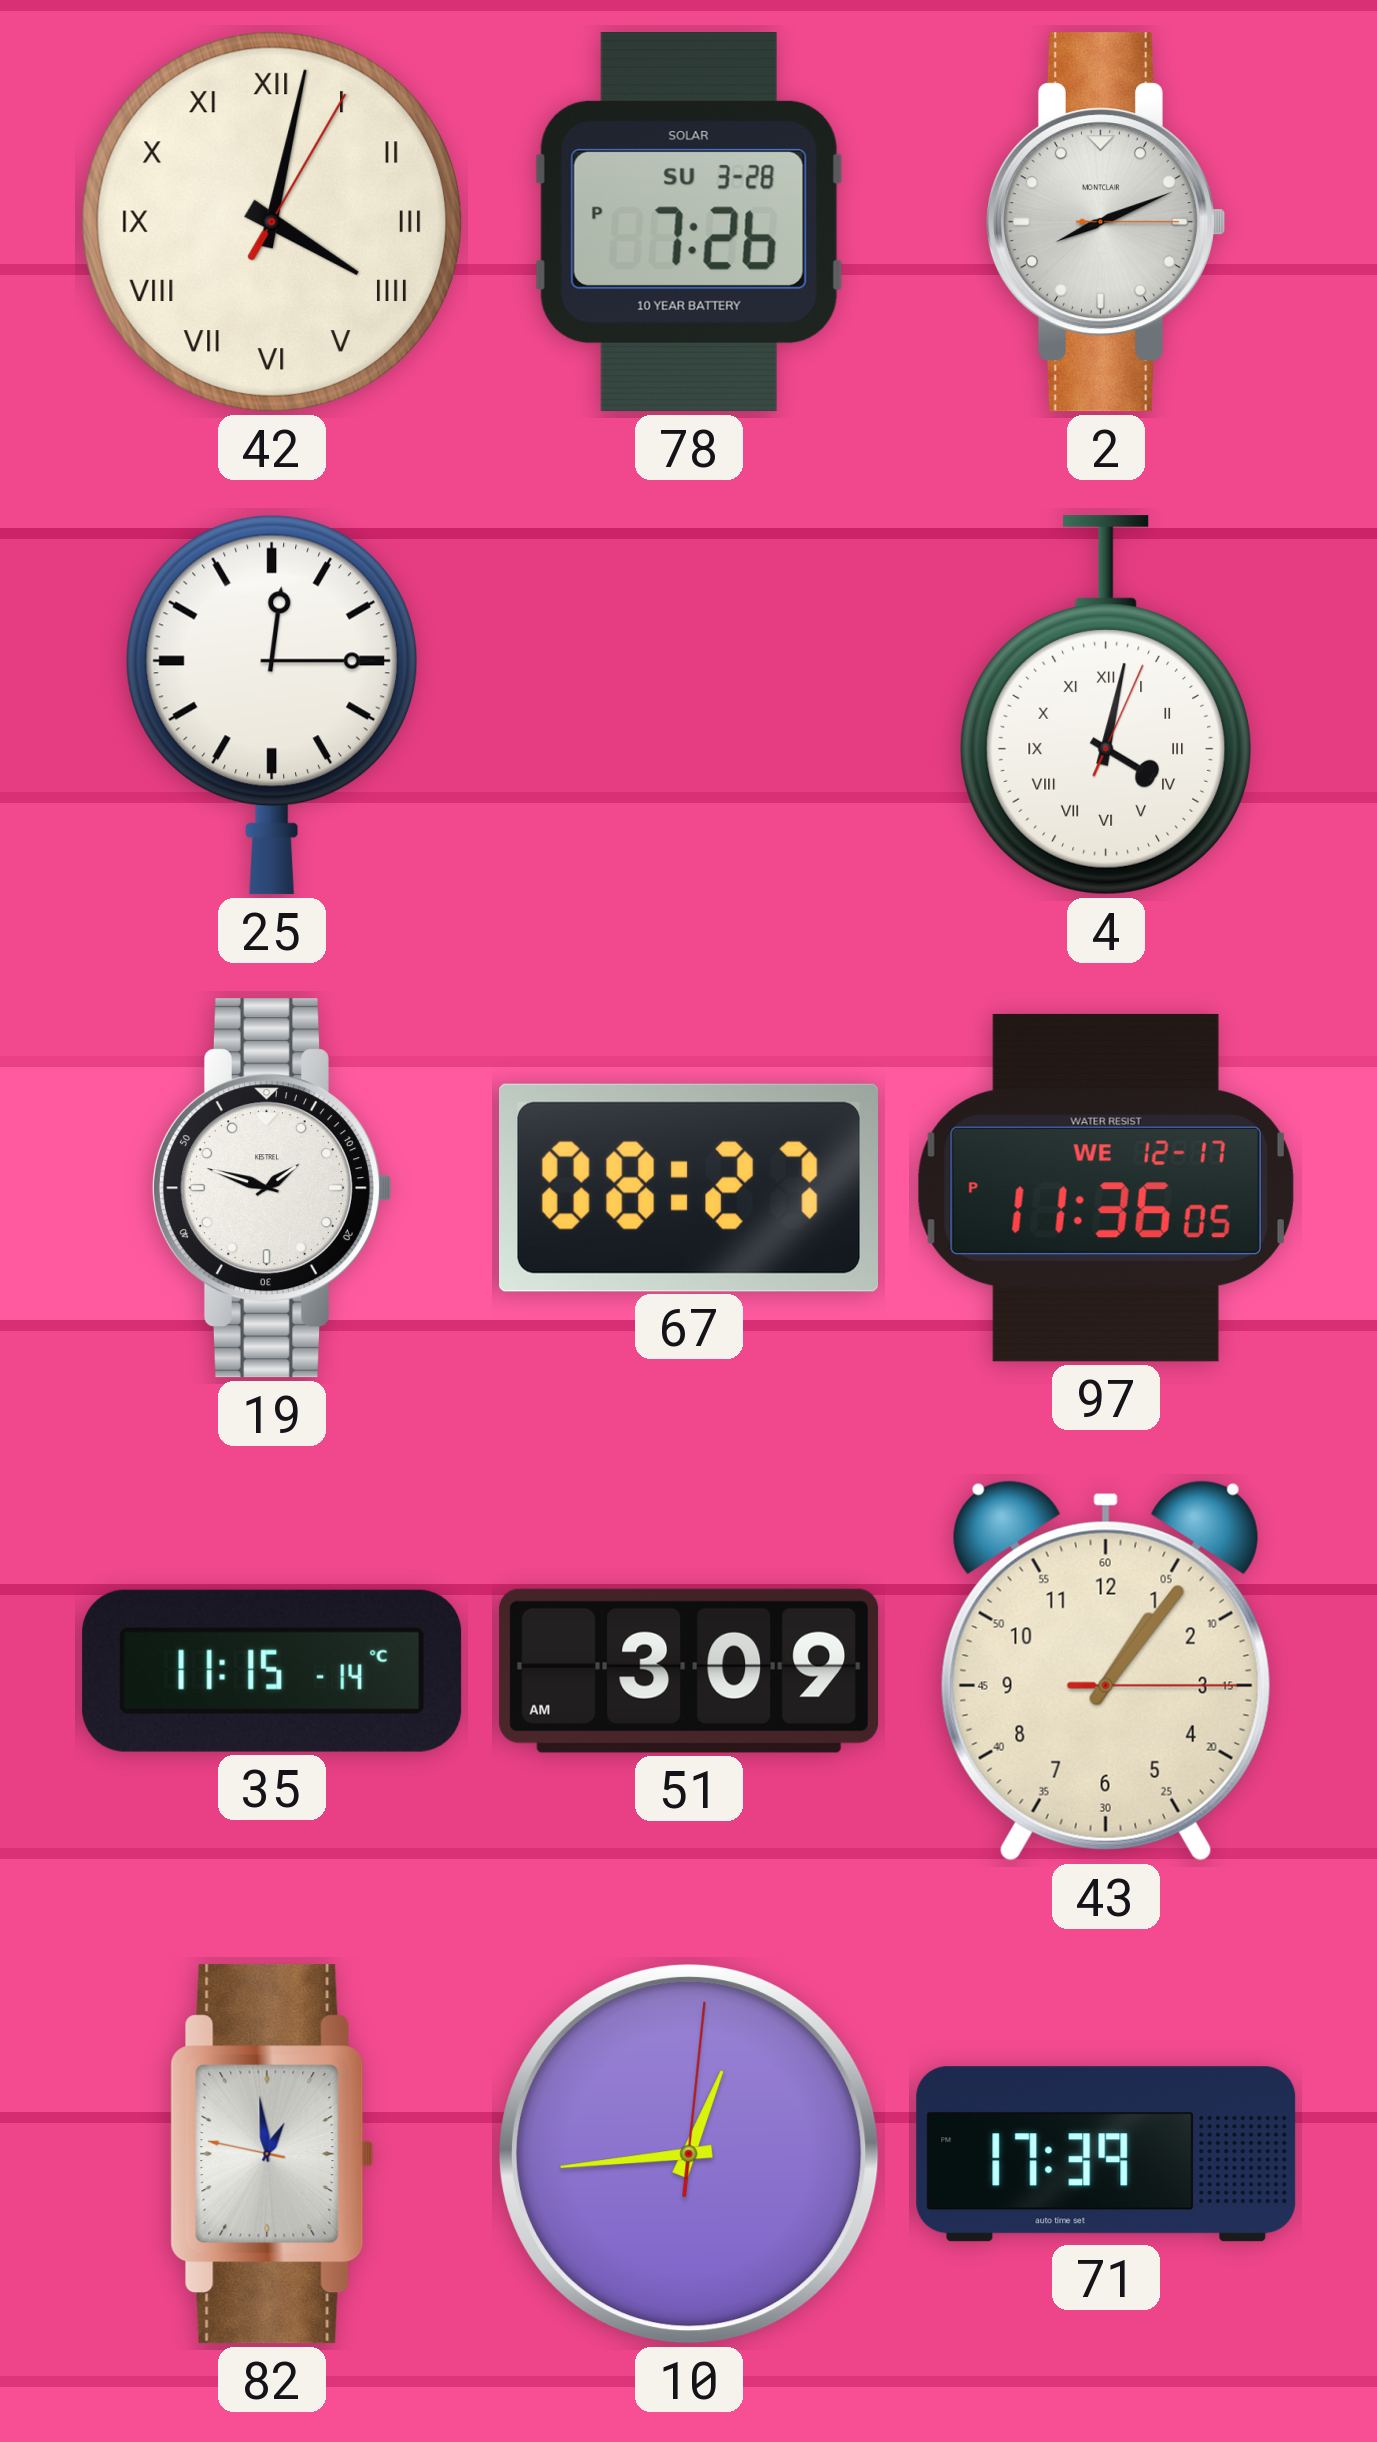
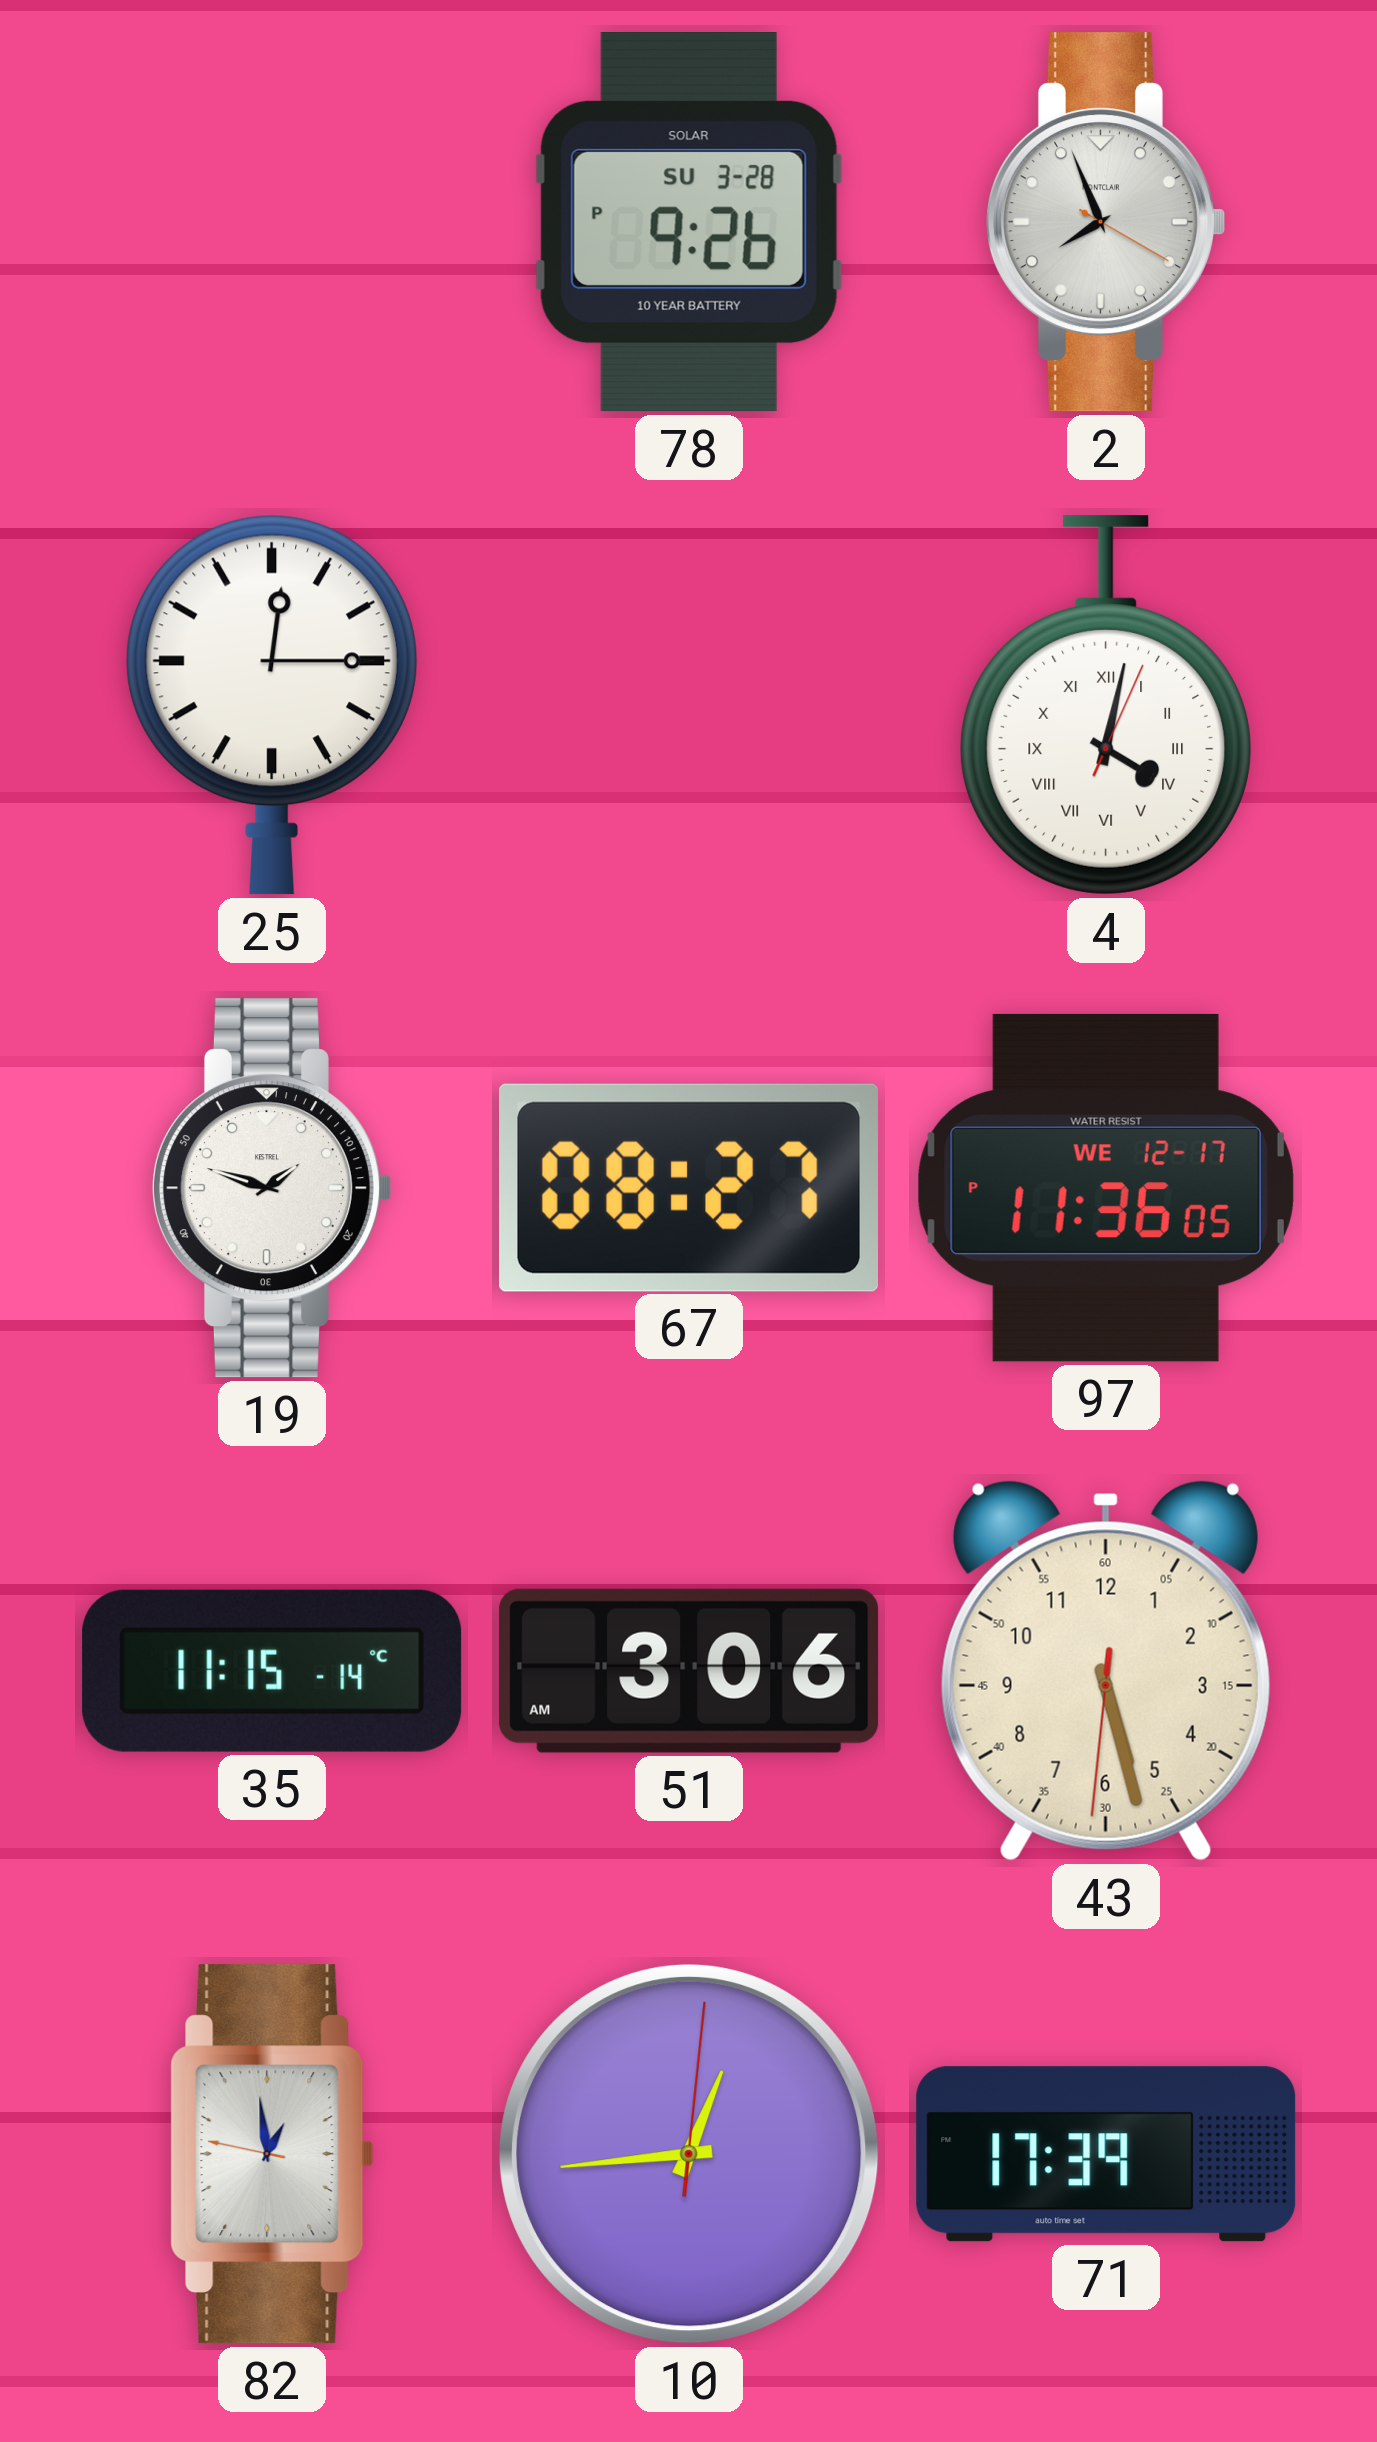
42: 4:02 -> none
78: 7:26 -> 9:26
2: 8:11 -> 7:56
51: 3:09 -> 3:06
43: 1:06 -> 5:27
